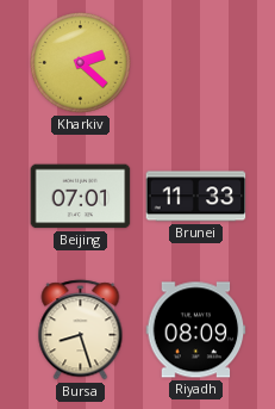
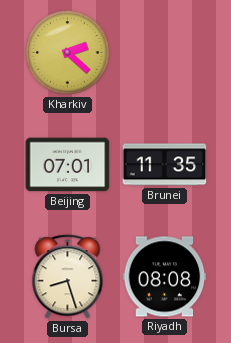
Brunei: 11:33 -> 11:35
Riyadh: 08:09 -> 08:08
